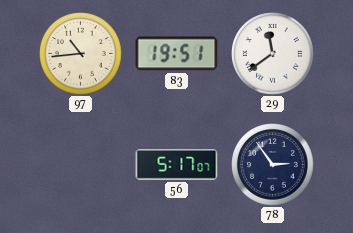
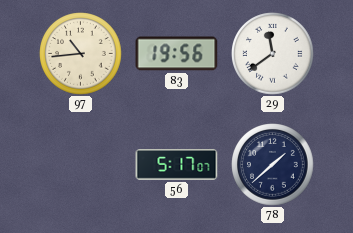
83: 19:51 -> 19:56
78: 2:54 -> 1:38
